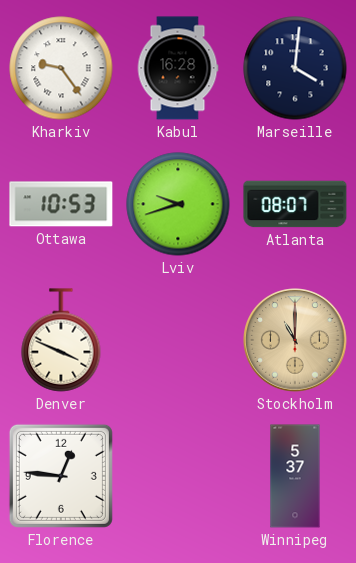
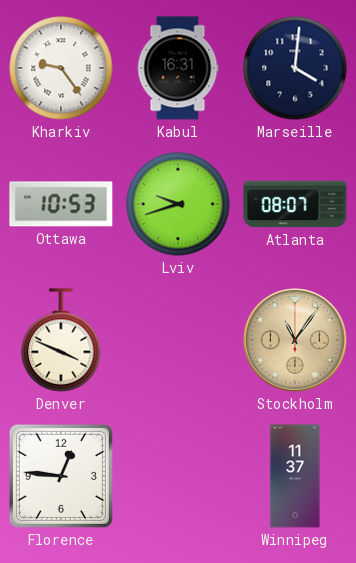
Kabul: 16:28 -> 16:31
Stockholm: 11:00 -> 11:06
Winnipeg: 5:37 -> 11:37
